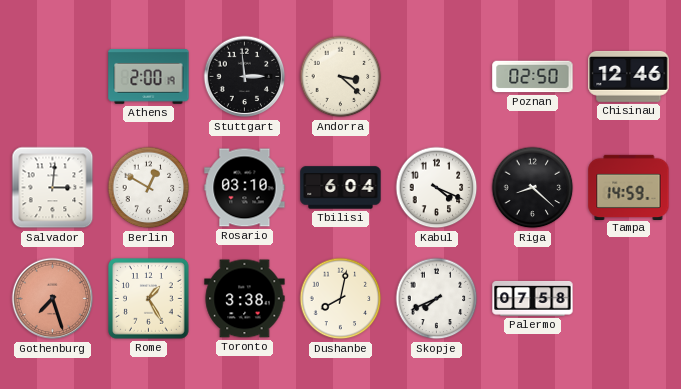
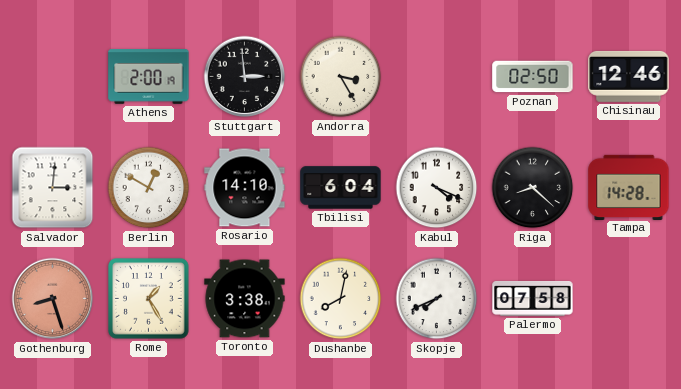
Andorra: 3:22 -> 3:25
Rosario: 03:10 -> 14:10
Tampa: 14:59 -> 14:28
Gothenburg: 7:27 -> 8:27
